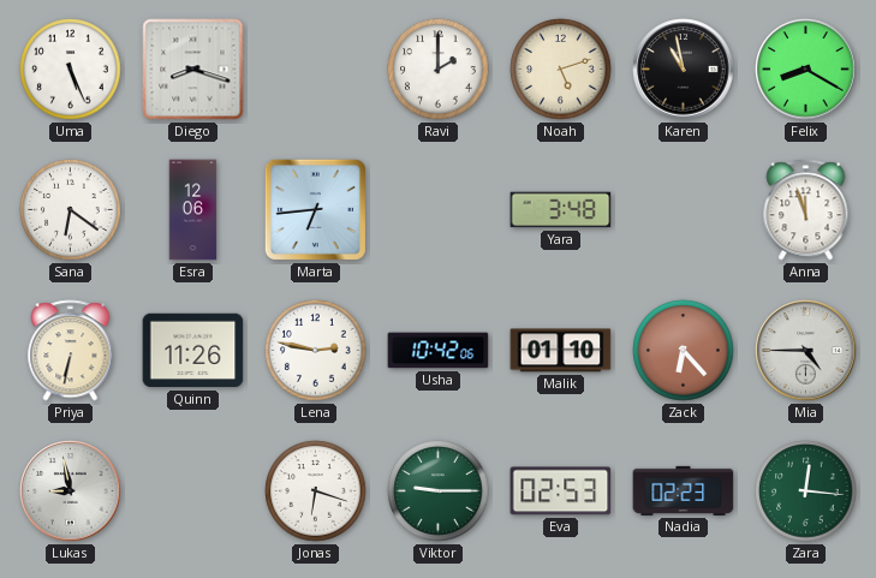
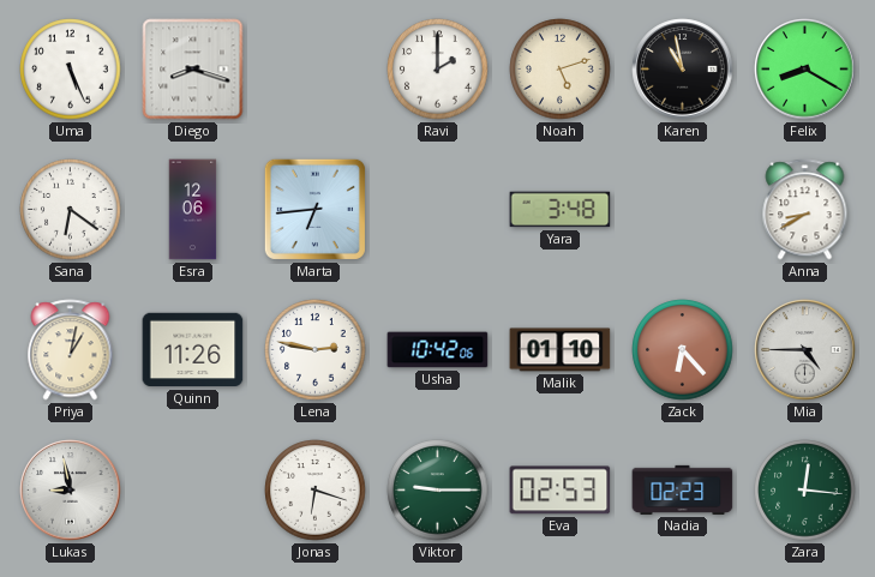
Anna: 11:57 -> 8:40
Priya: 6:32 -> 1:02
